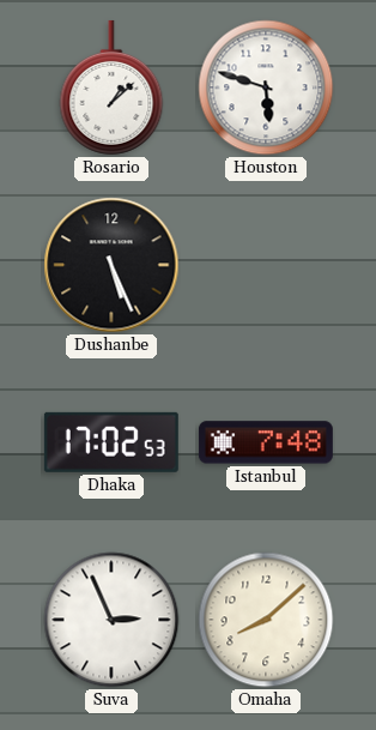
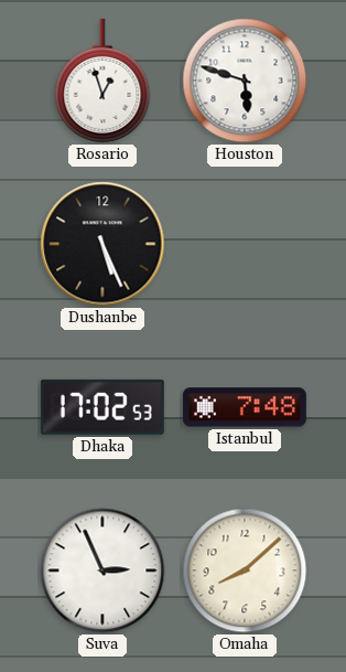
Rosario: 1:08 -> 12:57
